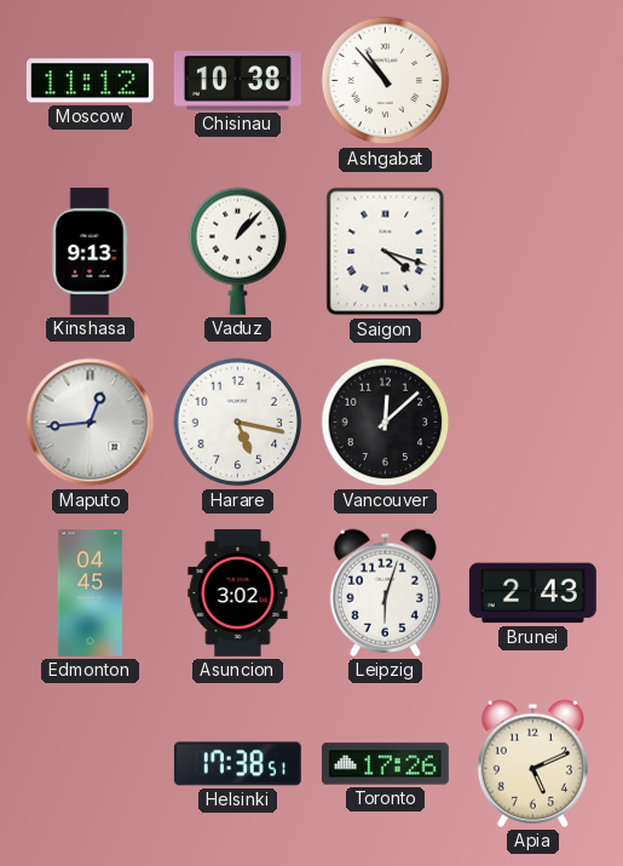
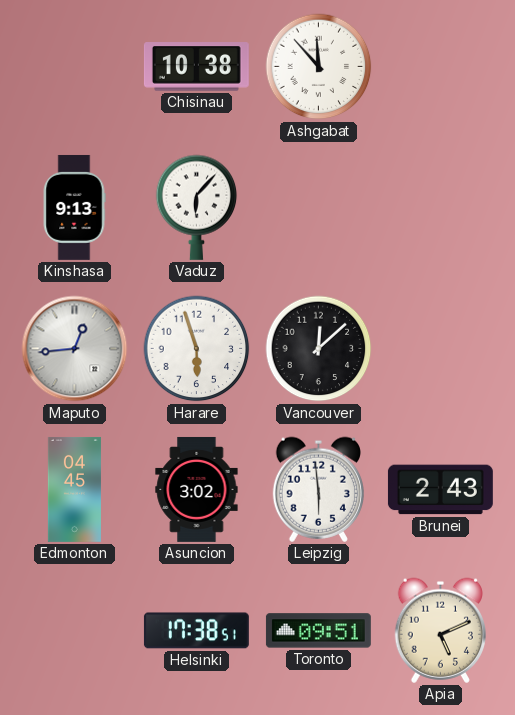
Moscow: 11:12 -> none
Ashgabat: 10:53 -> 11:53
Vaduz: 1:07 -> 6:07
Saigon: 4:18 -> none
Harare: 5:17 -> 5:57
Leipzig: 6:03 -> 5:59
Toronto: 17:26 -> 09:51
